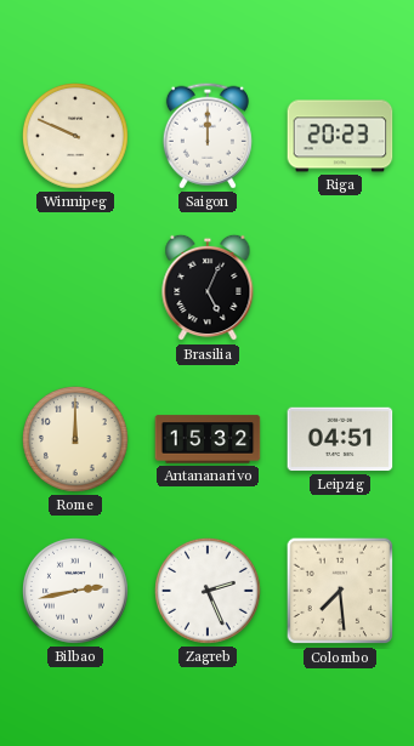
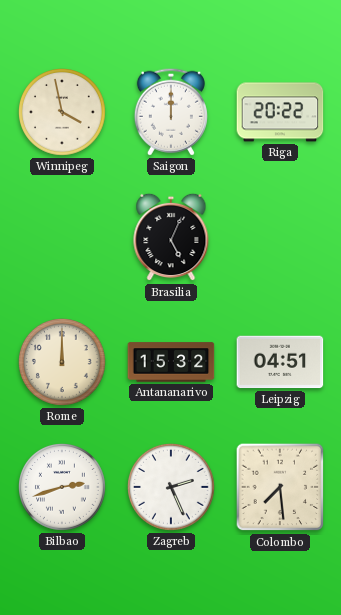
Winnipeg: 9:49 -> 3:58
Riga: 20:23 -> 20:22
Bilbao: 2:43 -> 2:42
